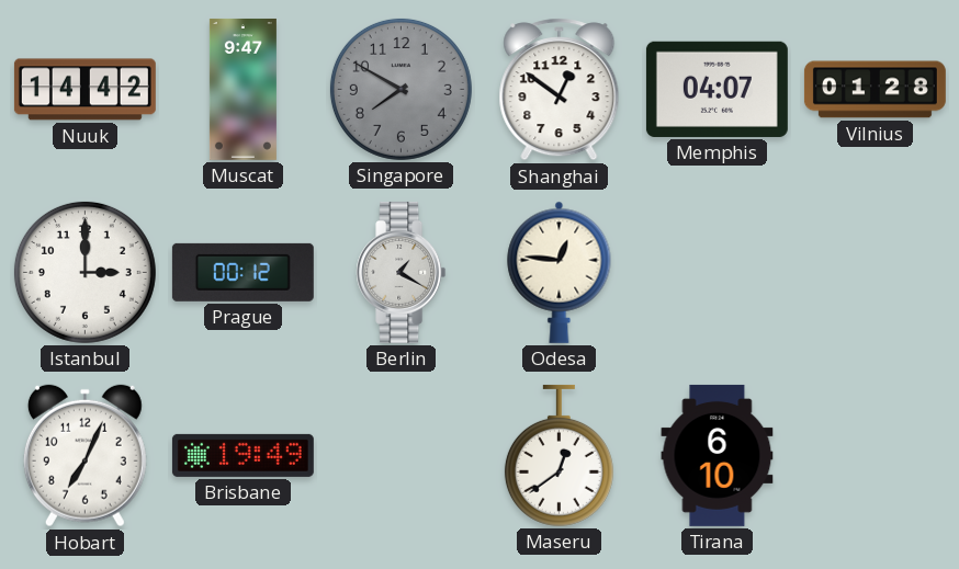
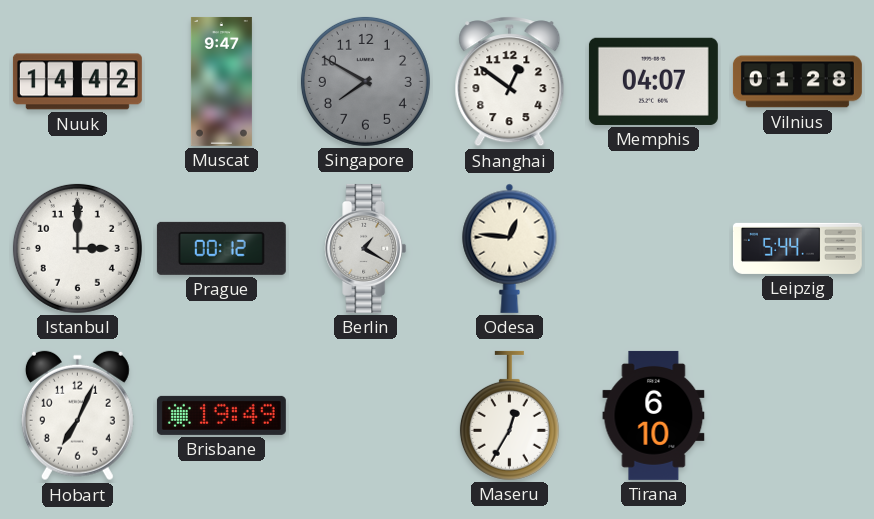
Leipzig: none -> 5:44
Maseru: 12:39 -> 12:35
